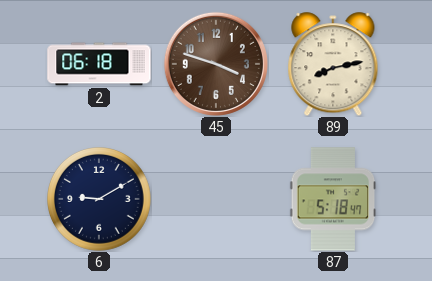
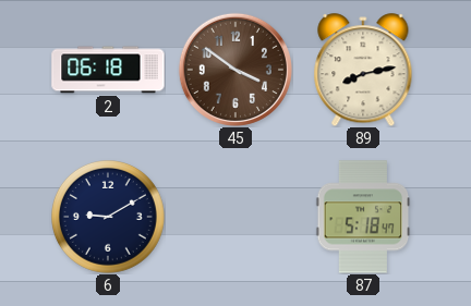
45: 3:48 -> 3:51
